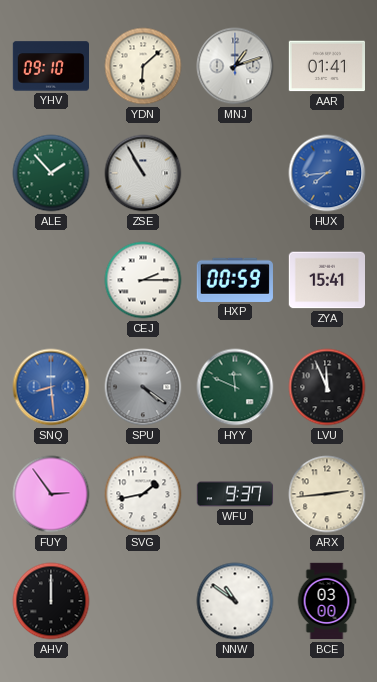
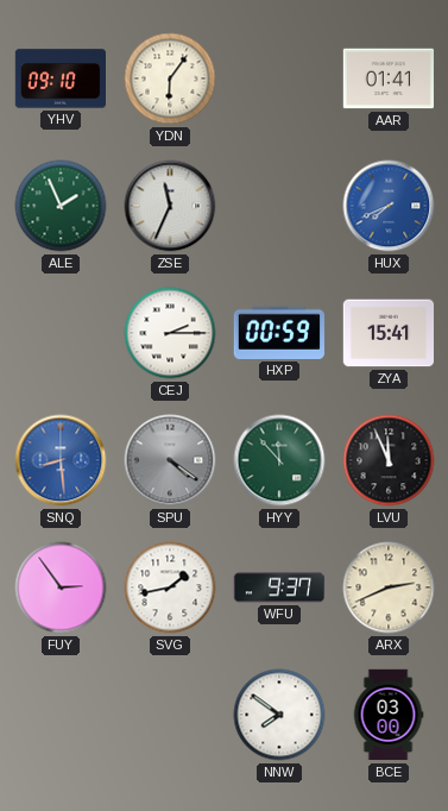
YDN: 6:08 -> 6:06
MNJ: 1:12 -> none
ALE: 1:53 -> 1:56
ZSE: 10:55 -> 11:34
HUX: 7:44 -> 7:41
HYY: 11:49 -> 11:53
ARX: 2:44 -> 2:41
AHV: 12:00 -> none
NNW: 10:51 -> 7:51
